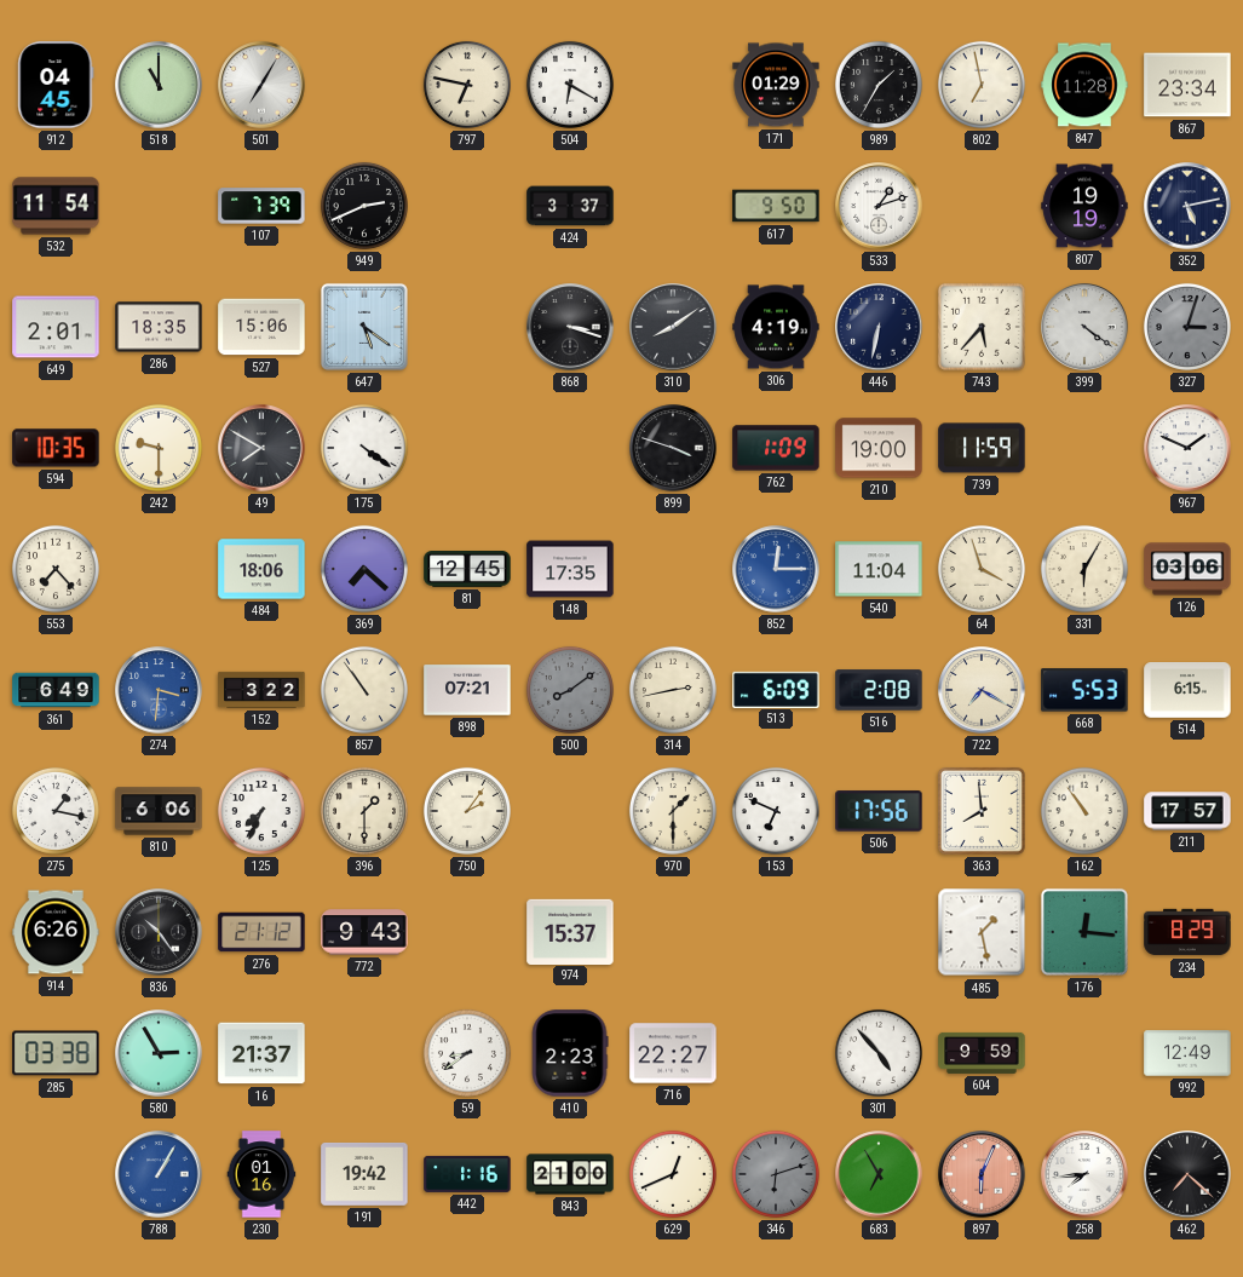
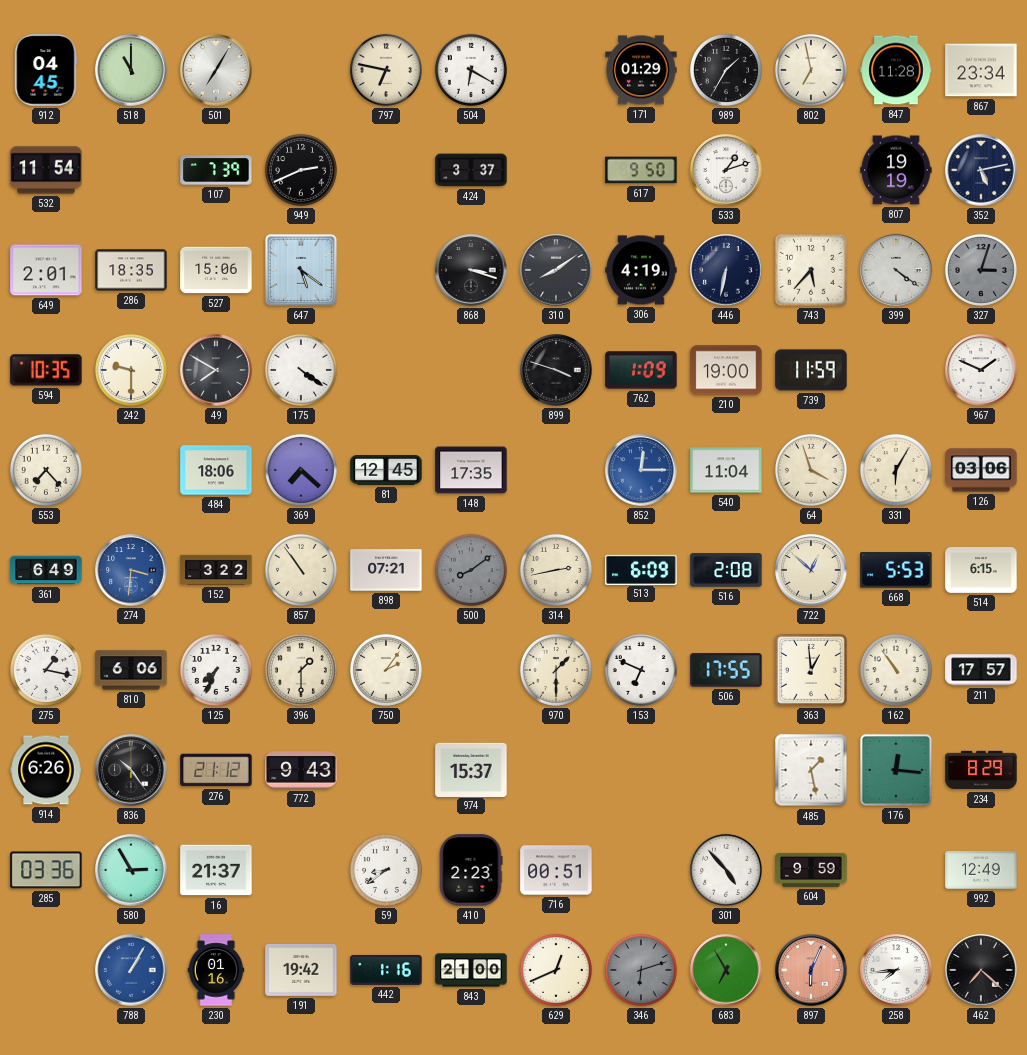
722: 7:20 -> 12:52
506: 17:56 -> 17:55
363: 7:59 -> 12:59
285: 03:38 -> 03:36
716: 22:27 -> 00:51
